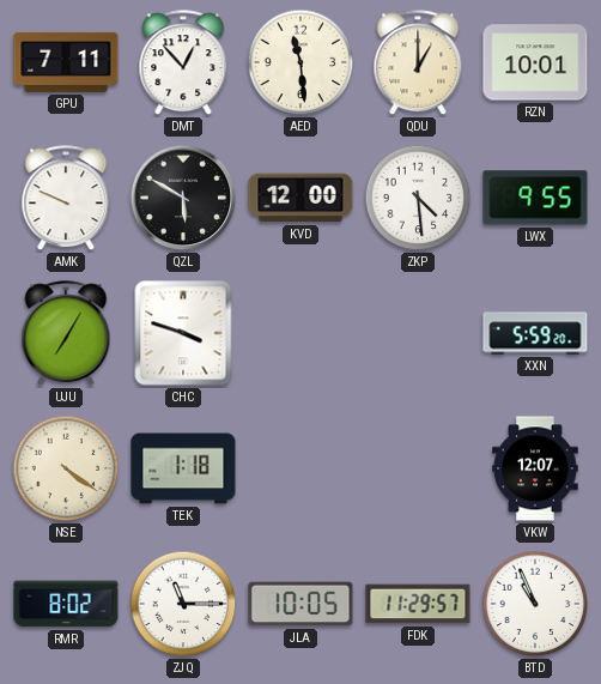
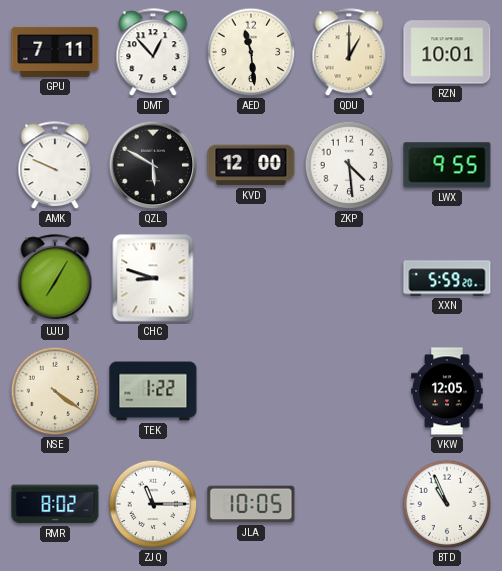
CHC: 3:48 -> 8:48
TEK: 1:18 -> 1:22
VKW: 12:07 -> 12:05
FDK: 11:29 -> none
